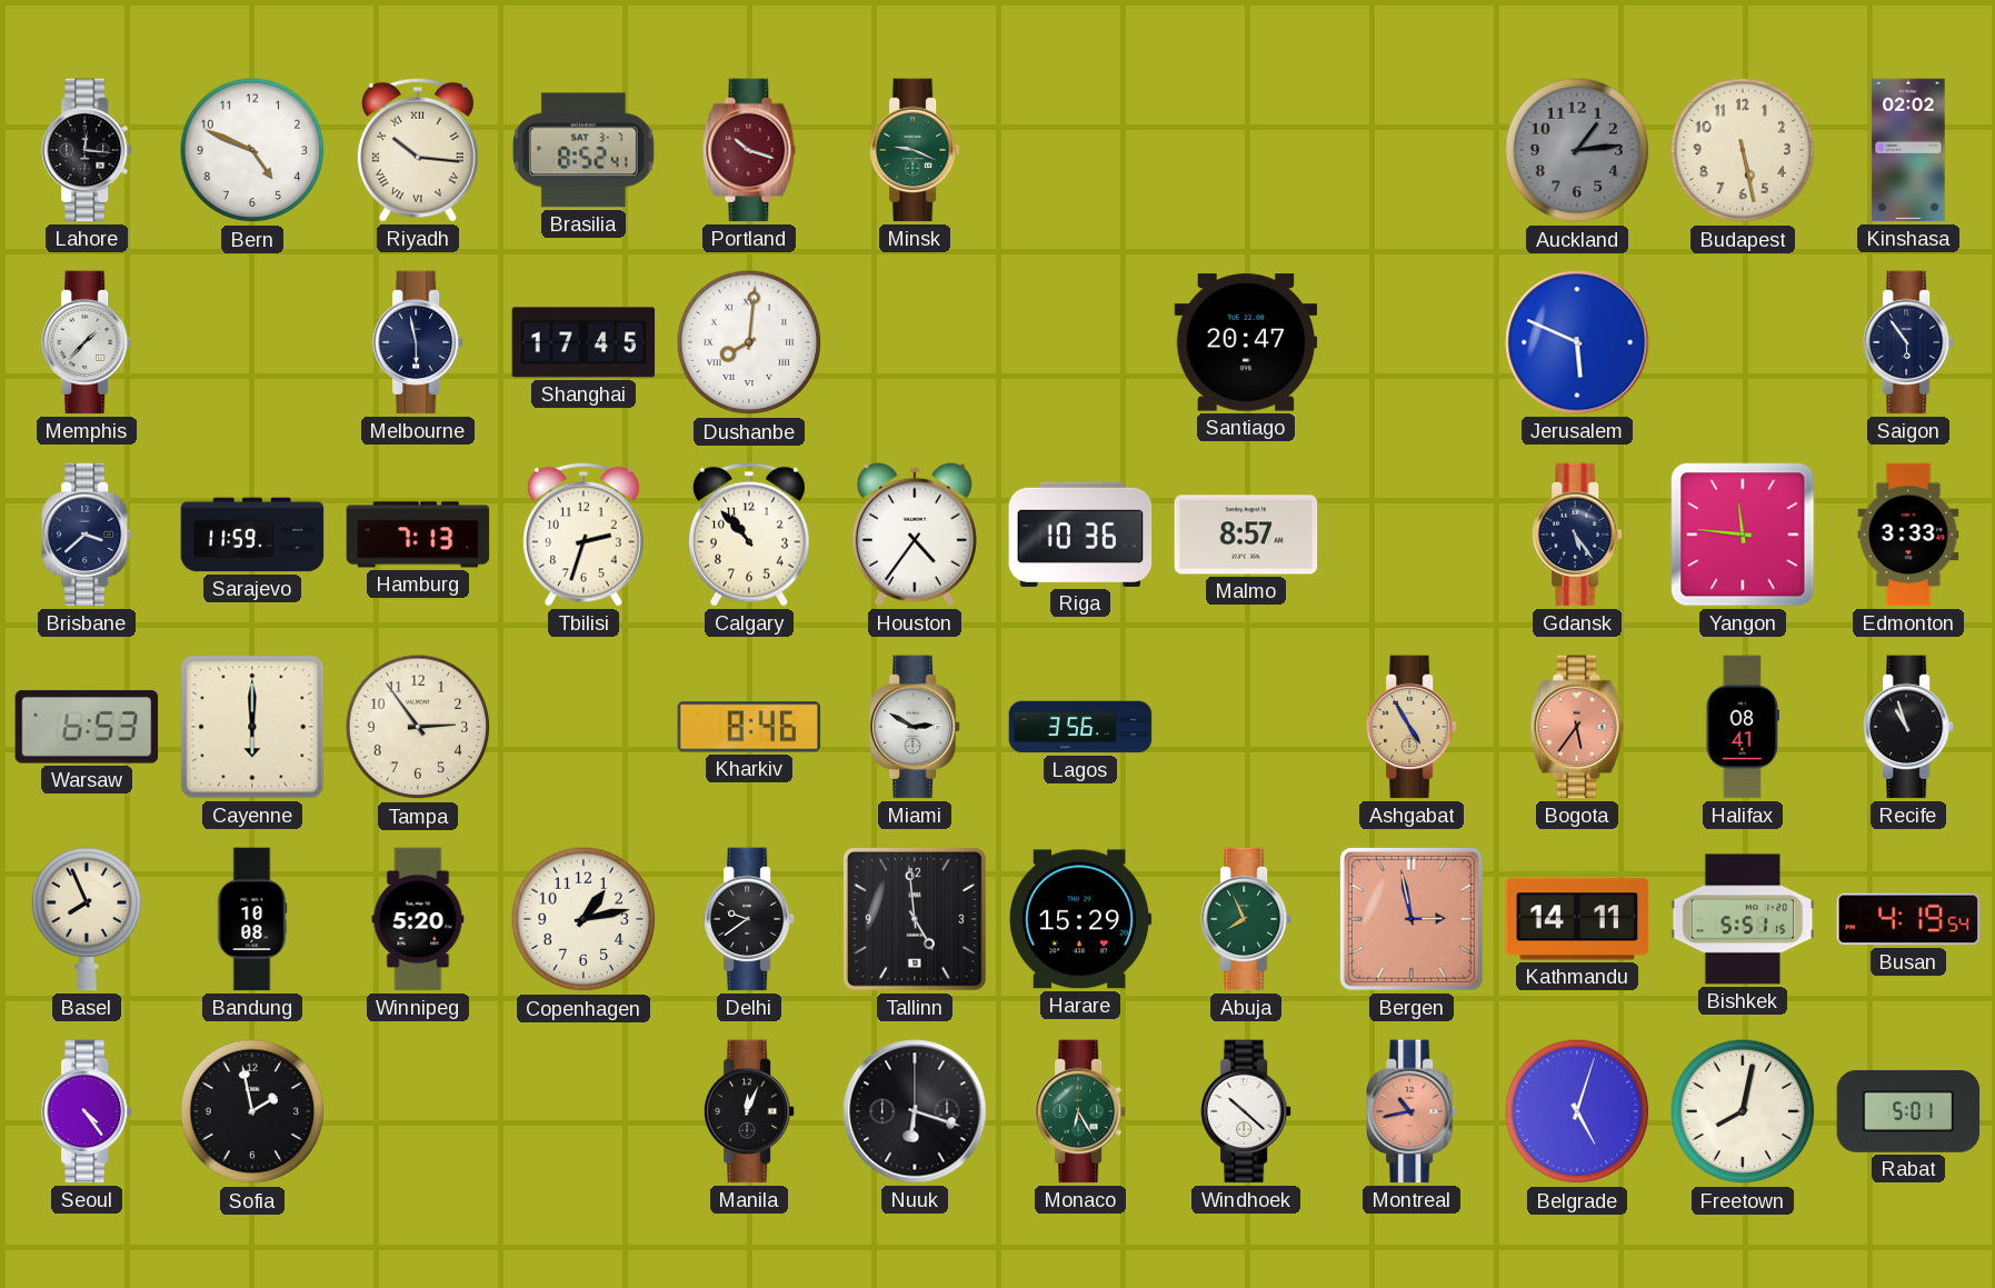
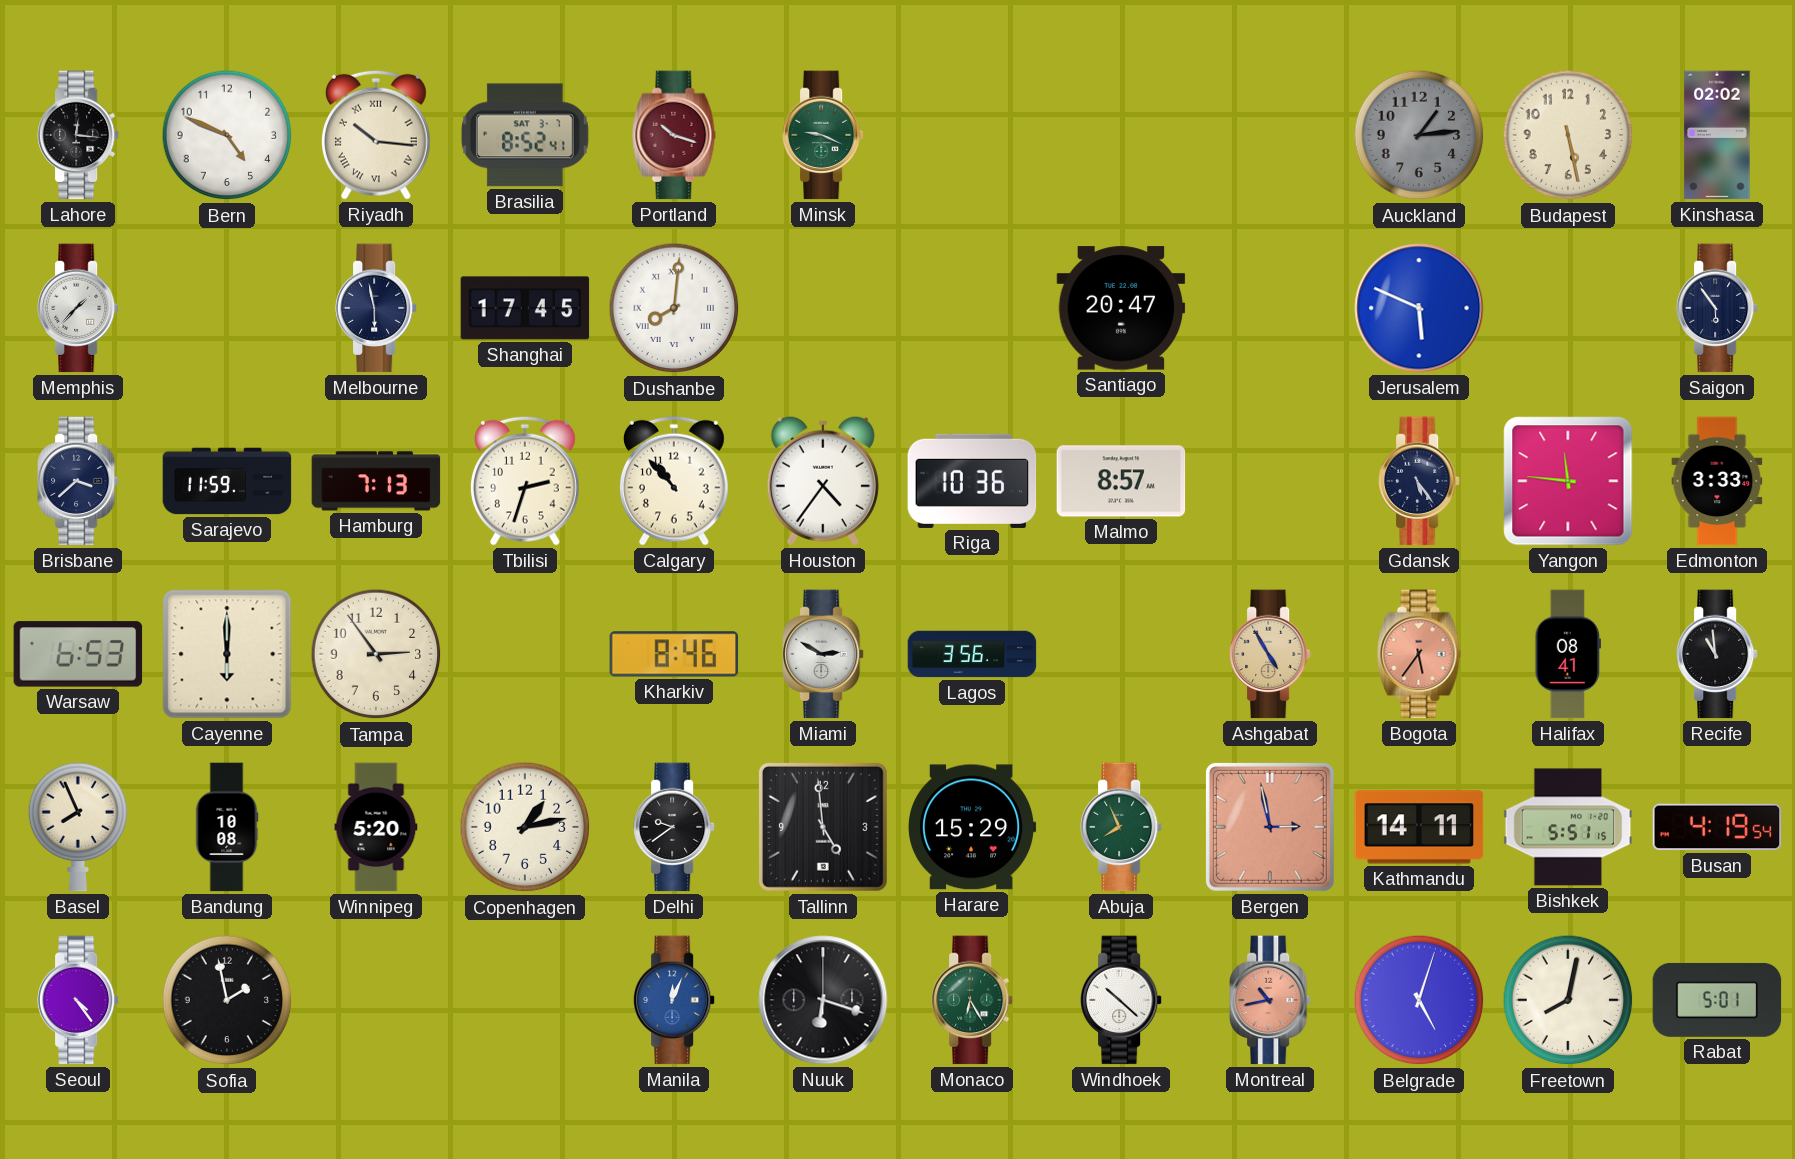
Recife: 10:57 -> 10:59
Manila dial: black -> blue
